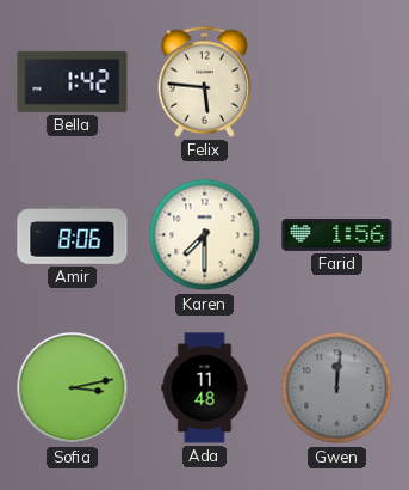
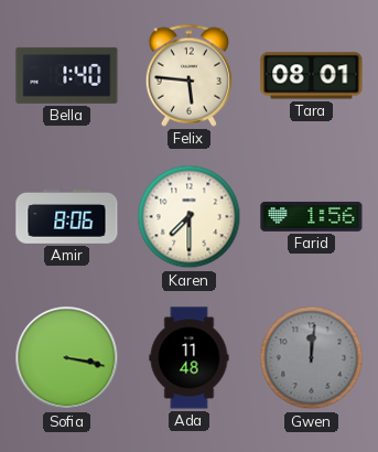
Bella: 1:42 -> 1:40
Tara: none -> 08:01
Sofia: 3:13 -> 3:17
